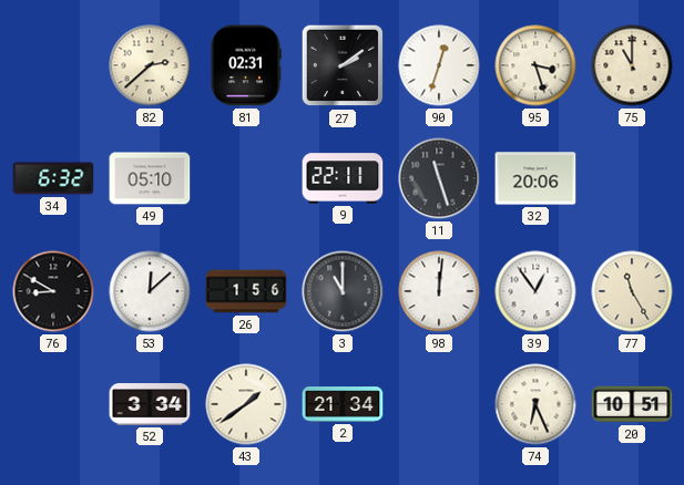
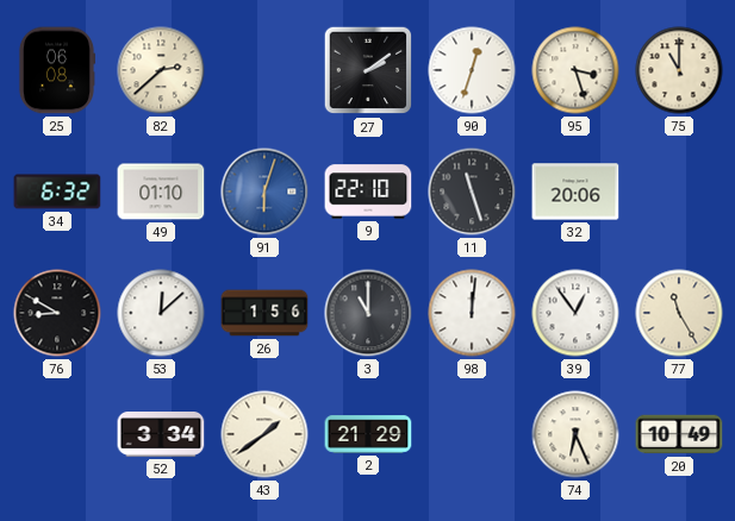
25: none -> 06:08
81: 02:31 -> none
49: 05:10 -> 01:10
91: none -> 6:03
9: 22:11 -> 22:10
2: 21:34 -> 21:29
20: 10:51 -> 10:49
